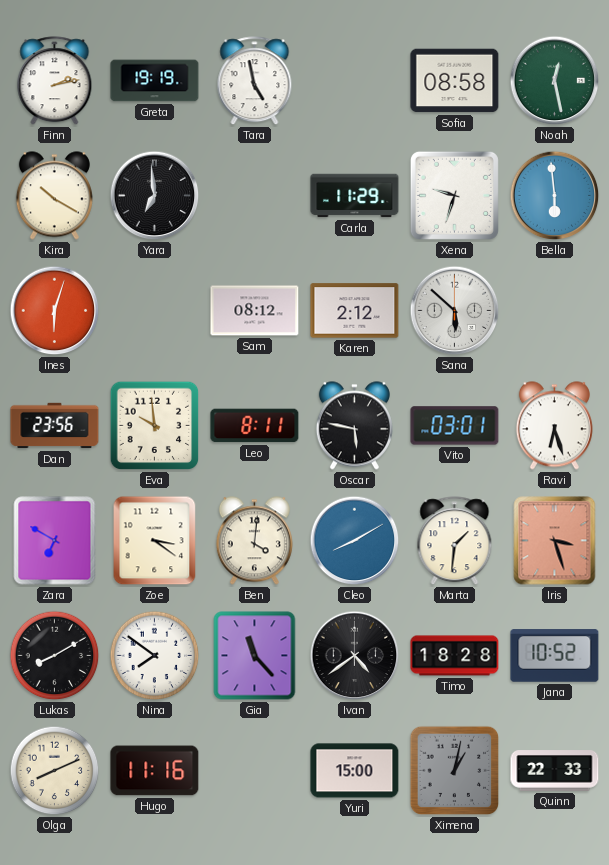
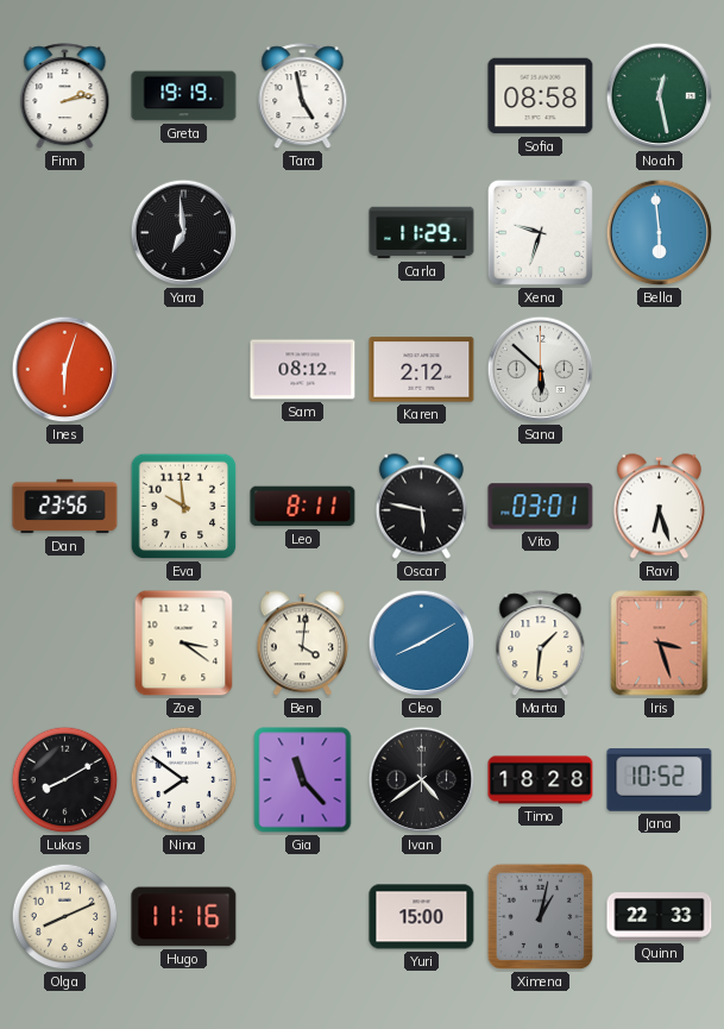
Kira: 10:20 -> none
Zara: 6:50 -> none
